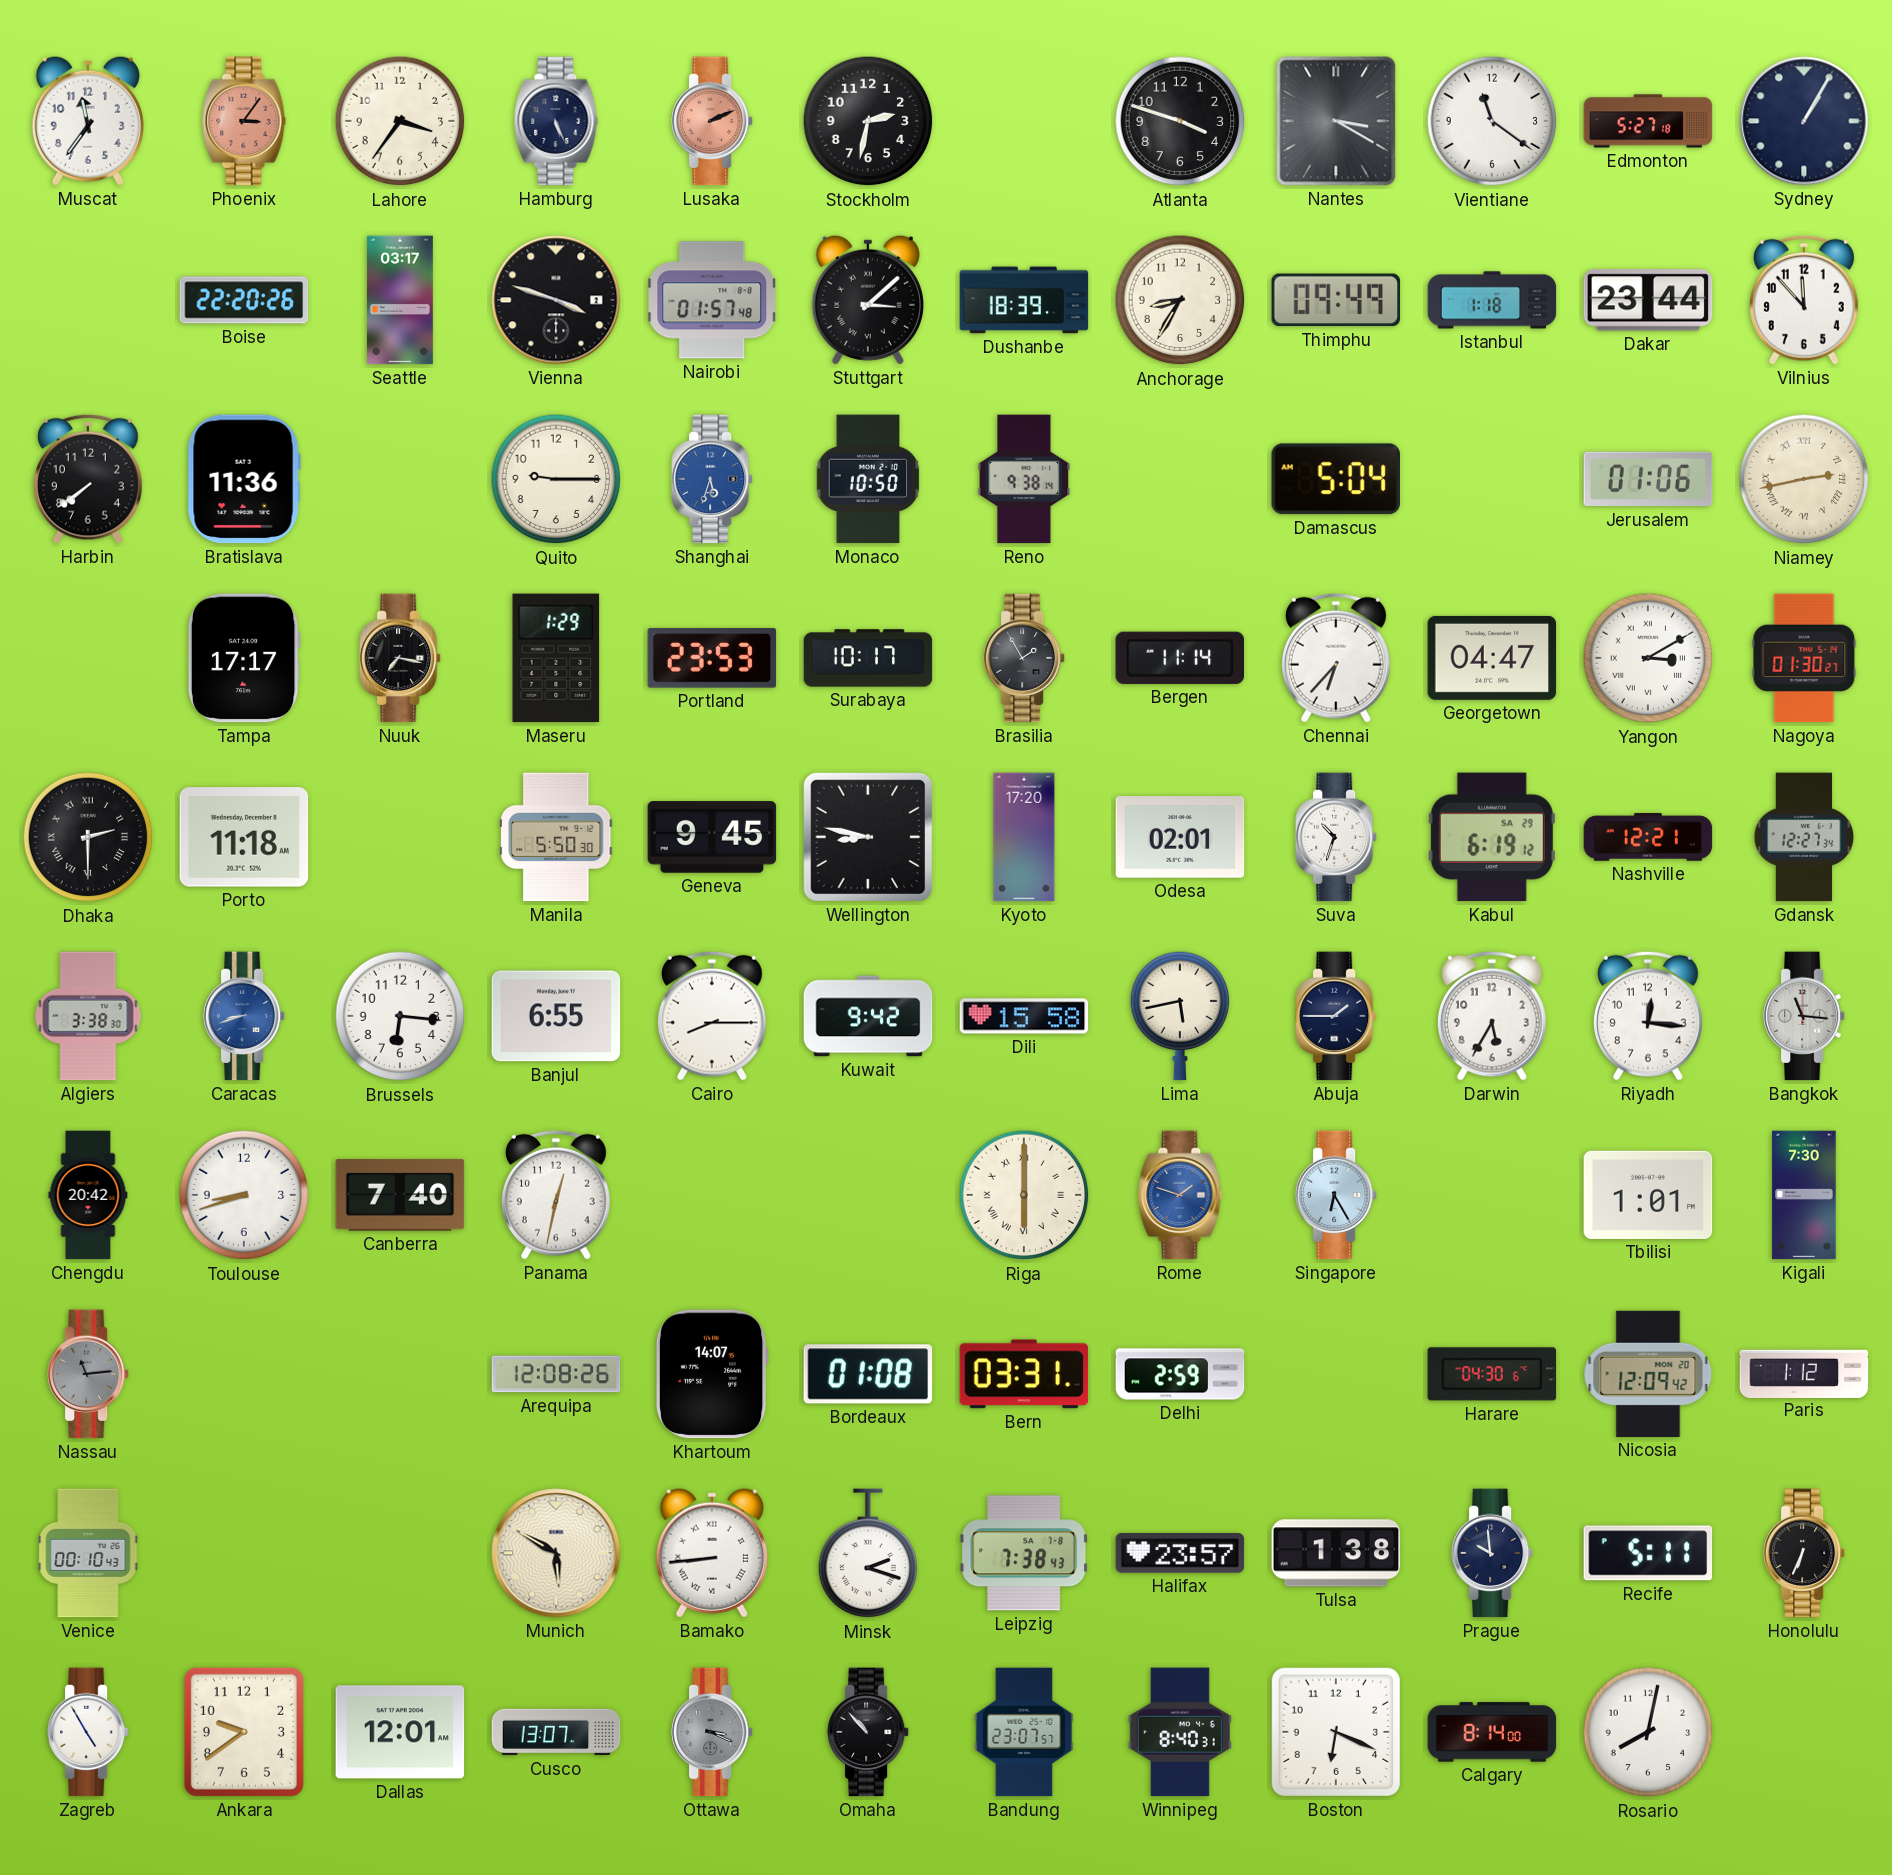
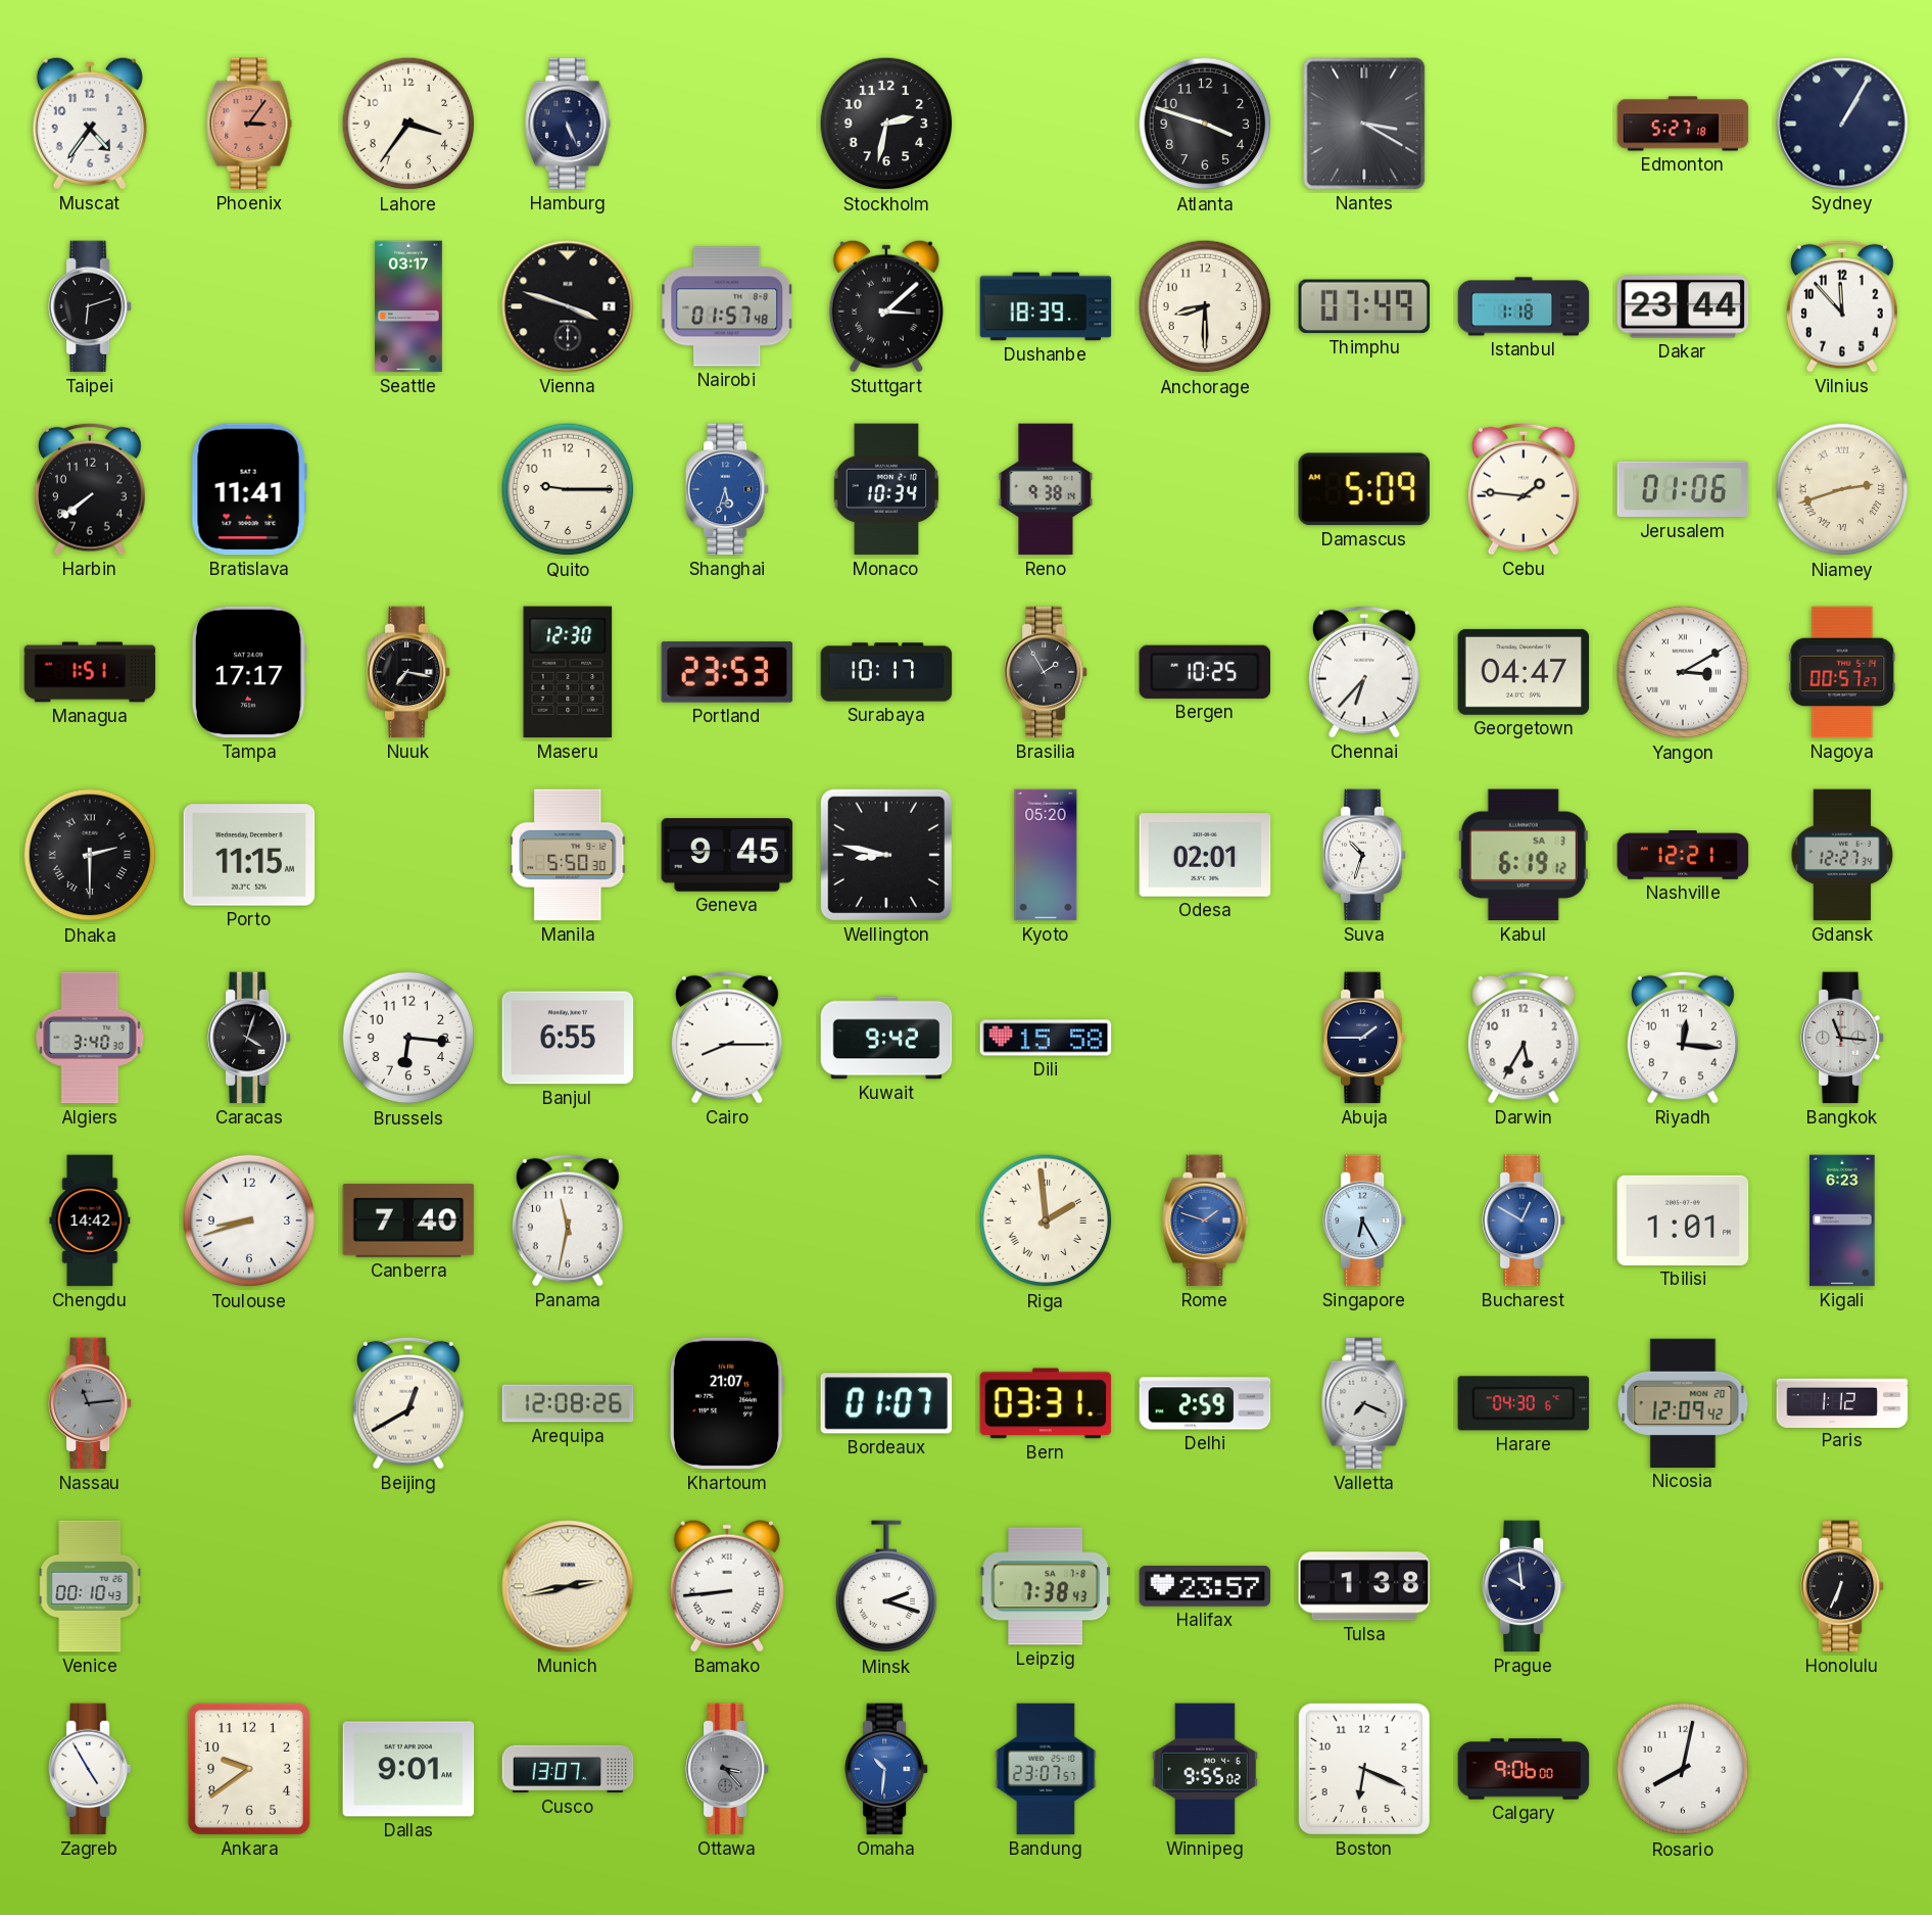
Muscat: 11:36 -> 4:36
Lusaka: 2:11 -> none
Vientiane: 11:21 -> none
Taipei: none -> 6:12
Boise: 22:20 -> none
Anchorage: 8:35 -> 8:30
Thimphu: 09:49 -> 07:49
Bratislava: 11:36 -> 11:41
Monaco: 10:50 -> 10:34
Damascus: 5:04 -> 5:09
Cebu: none -> 1:46
Niamey: 2:43 -> 2:42
Managua: none -> 1:51
Maseru: 1:29 -> 12:30
Bergen: 11:14 -> 10:25
Nagoya: 01:30 -> 00:57
Porto: 11:18 -> 11:15
Kyoto: 17:20 -> 05:20
Kabul date: SA 29 -> SA 3
Algiers: 3:38 -> 3:40
Caracas: 8:42 -> 4:03
Caracas dial: blue -> black
Lima: 5:43 -> none
Chengdu: 20:42 -> 14:42
Panama: 12:32 -> 11:32
Riga: 6:00 -> 1:59
Bucharest: none -> 12:50
Kigali: 7:30 -> 6:23
Beijing: none -> 12:40
Khartoum: 14:07 -> 21:07
Bordeaux: 01:08 -> 01:07
Valletta: none -> 7:19
Munich: 5:50 -> 2:43
Recife: 5:11 -> none
Dallas: 12:01 -> 9:01
Ottawa: 3:19 -> 3:23
Omaha: 10:53 -> 10:31
Omaha dial: black -> blue
Winnipeg: 8:40 -> 9:55
Calgary: 8:14 -> 9:06
